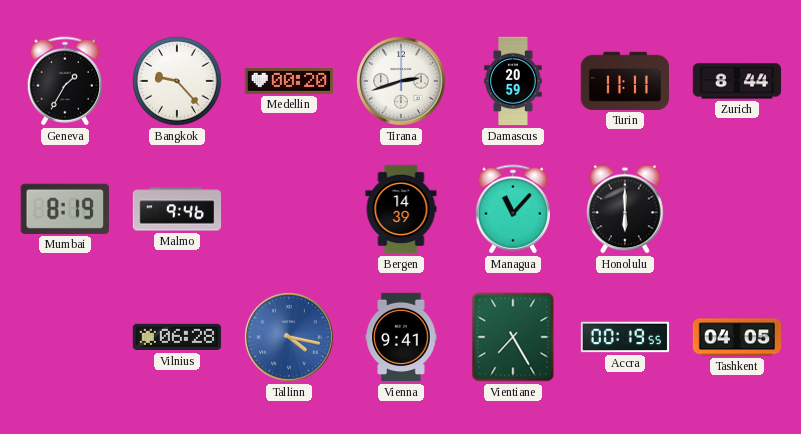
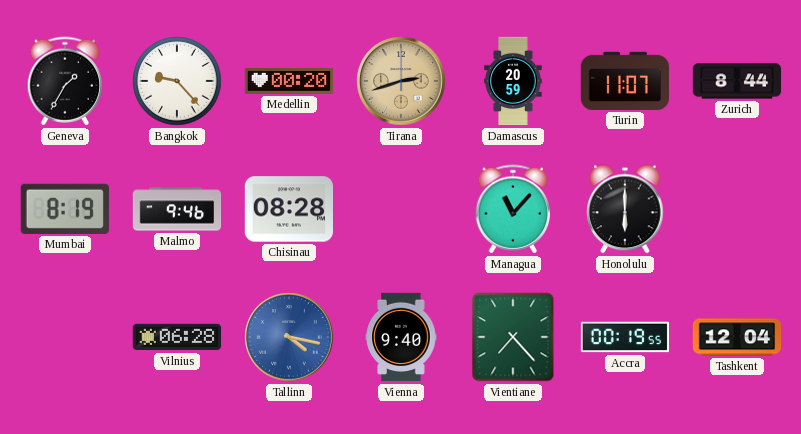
Tirana dial: white -> champagne
Turin: 11:11 -> 11:07
Chisinau: none -> 08:28
Bergen: 14:39 -> none
Vienna: 9:41 -> 9:40
Vientiane: 7:25 -> 7:23
Tashkent: 04:05 -> 12:04
